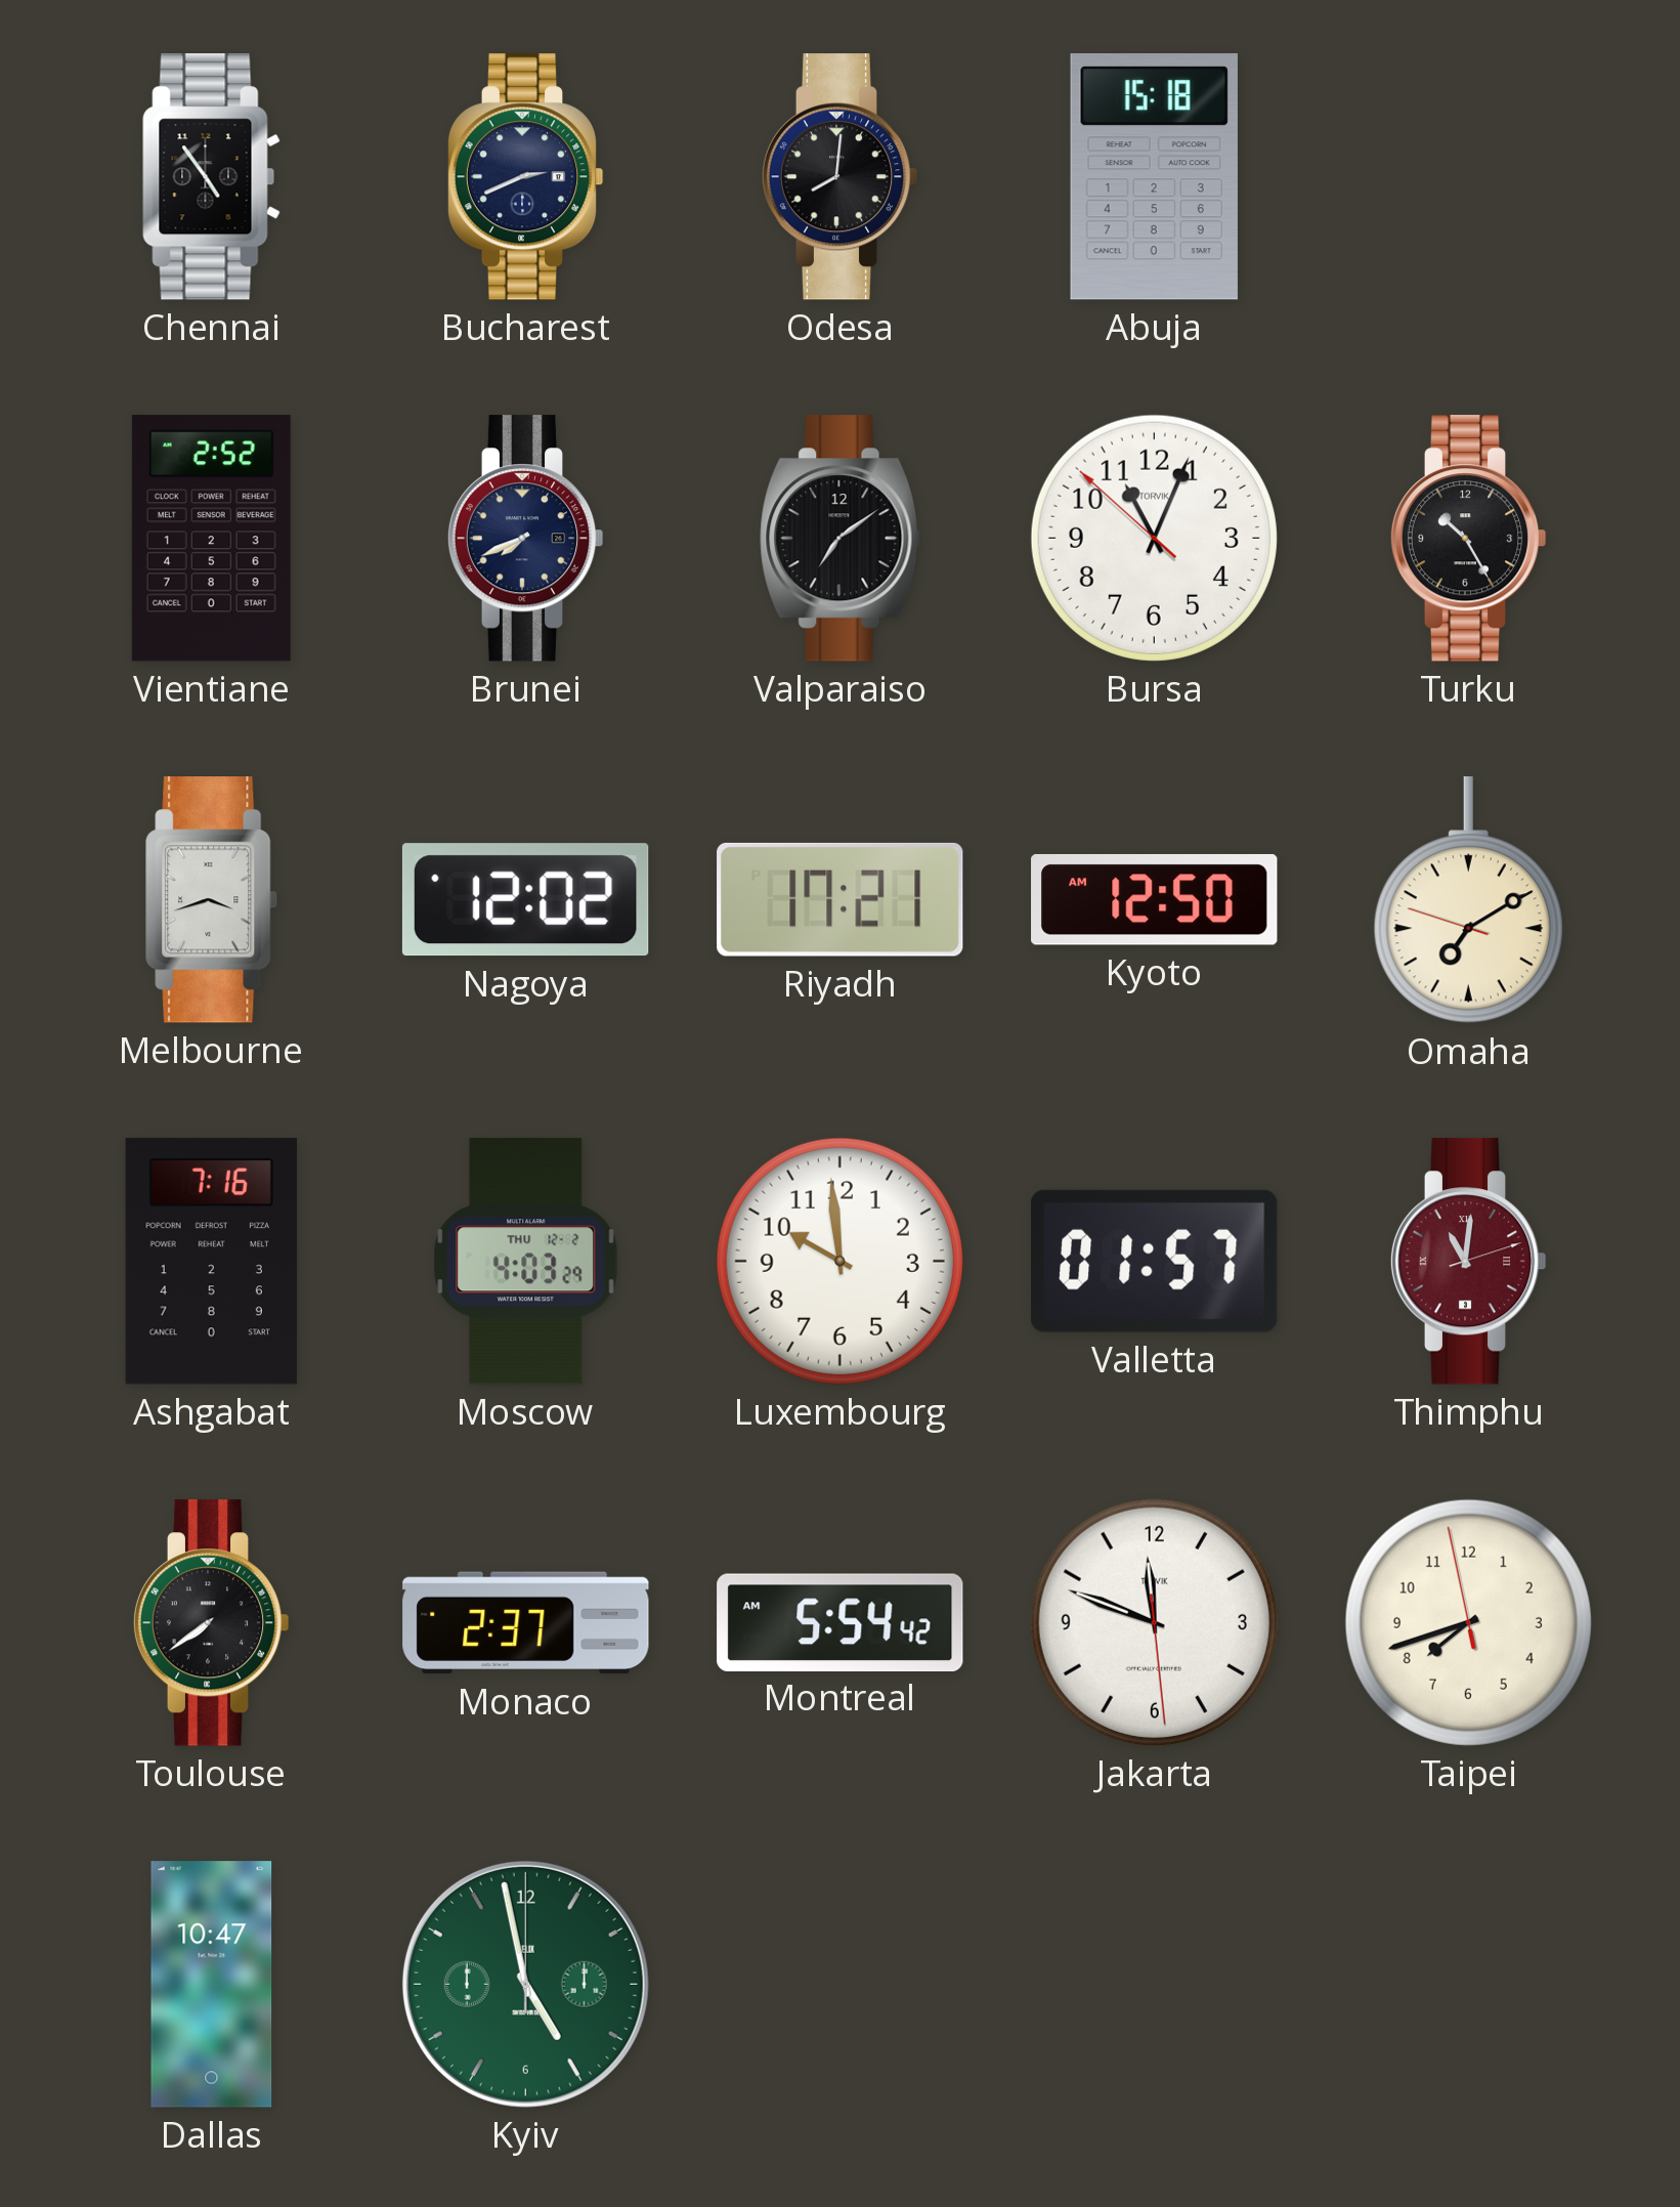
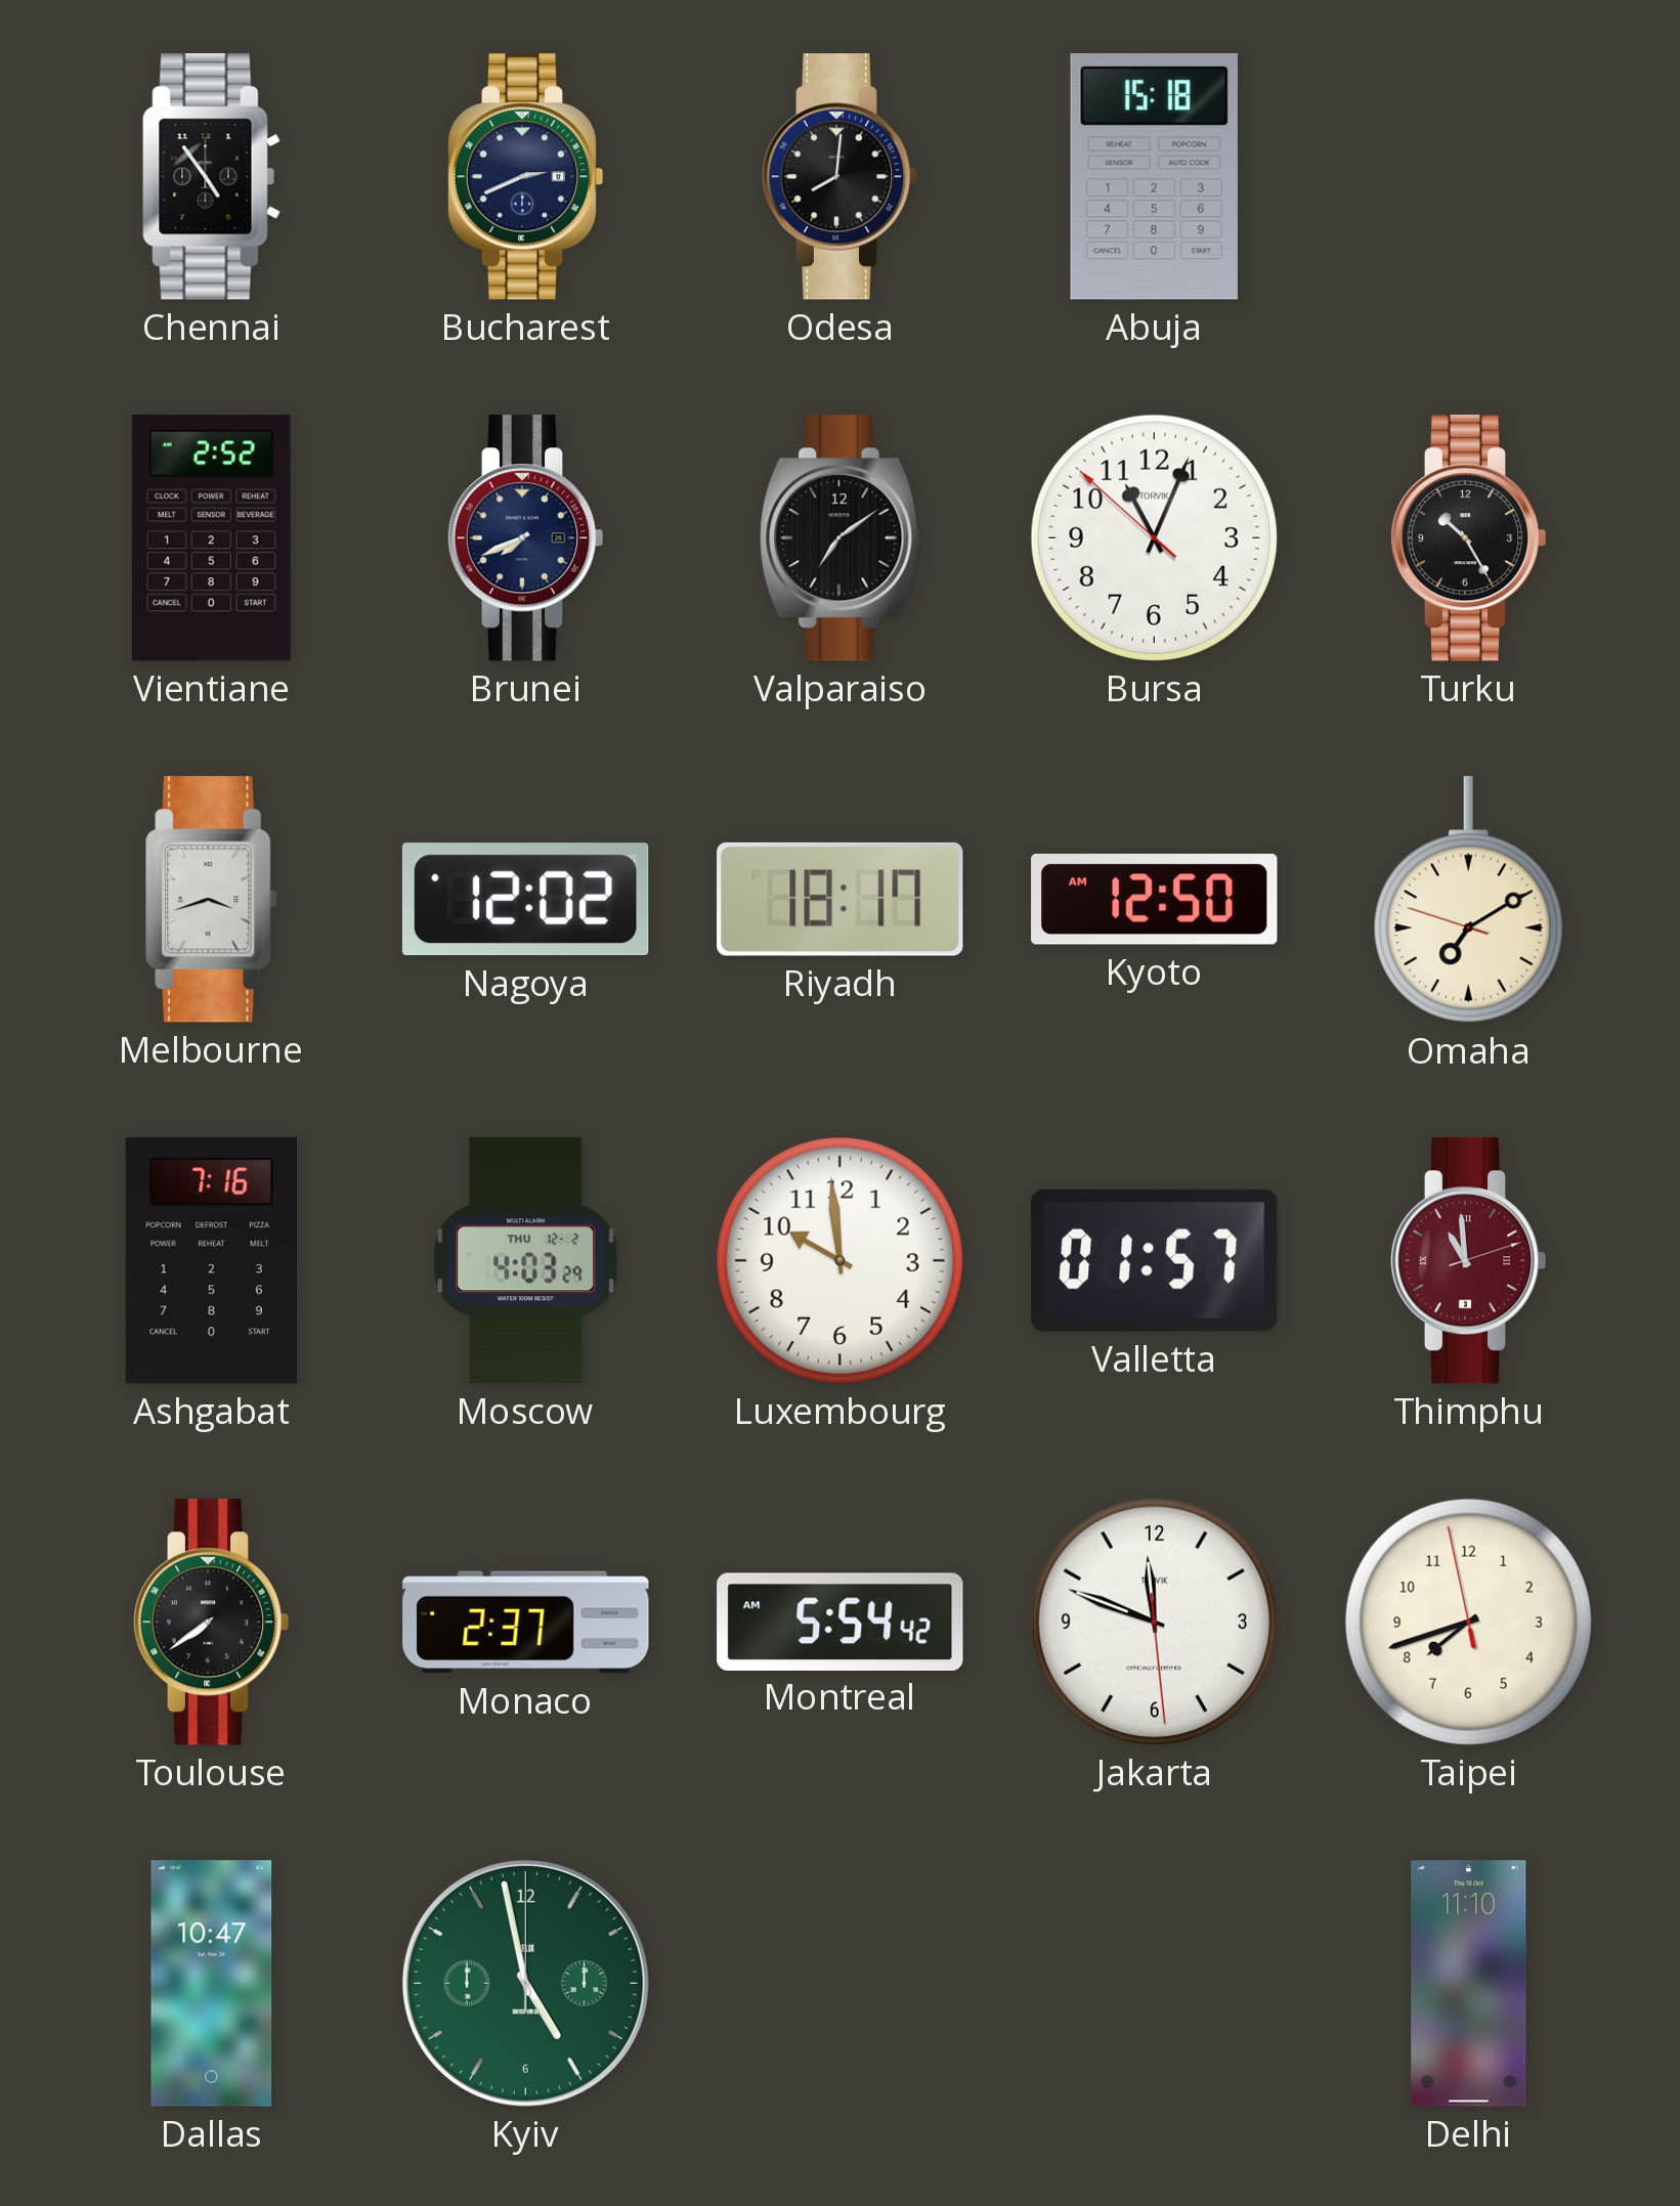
Riyadh: 17:21 -> 18:17
Thimphu: 11:01 -> 10:59
Delhi: none -> 11:10
